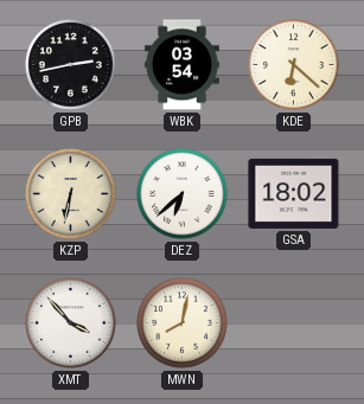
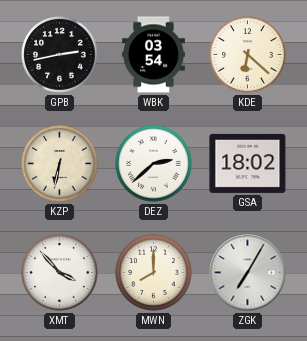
DEZ: 6:38 -> 2:38
MWN: 8:02 -> 8:00
ZGK: none -> 7:05
